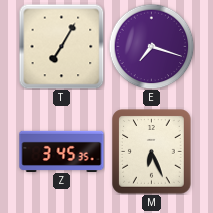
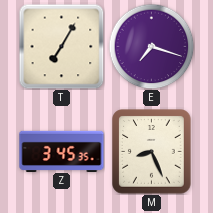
M: 6:26 -> 8:26
